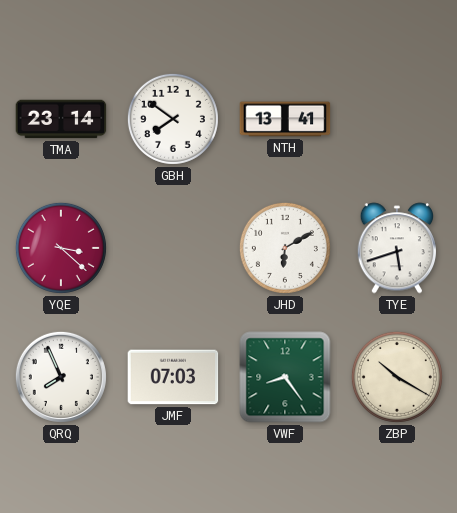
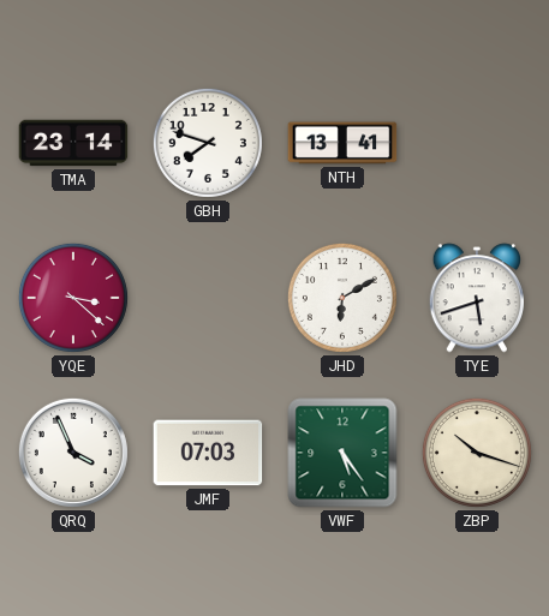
GBH: 7:51 -> 7:48
QRQ: 7:56 -> 3:56
VWF: 8:24 -> 5:24
ZBP: 10:20 -> 10:18
